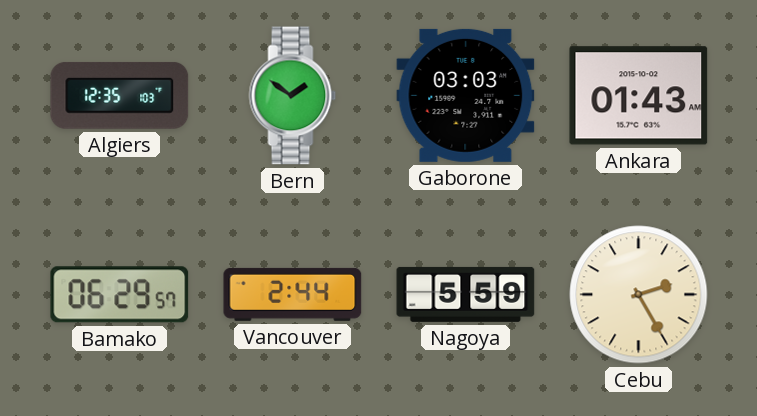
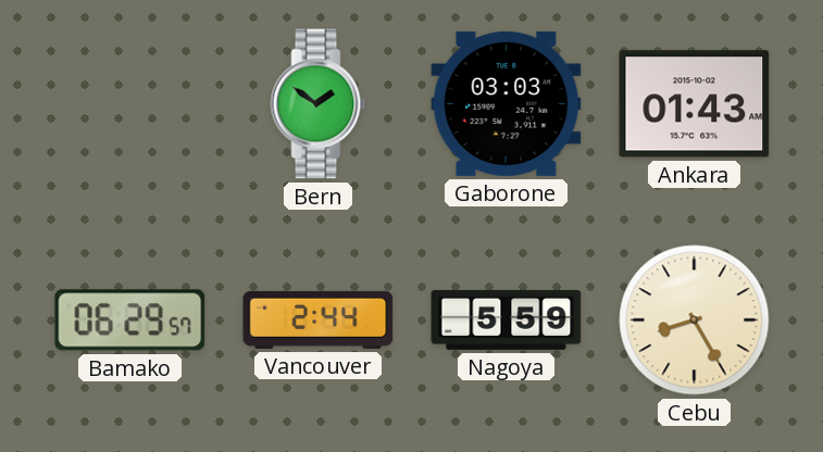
Algiers: 12:35 -> none
Cebu: 2:25 -> 8:25
